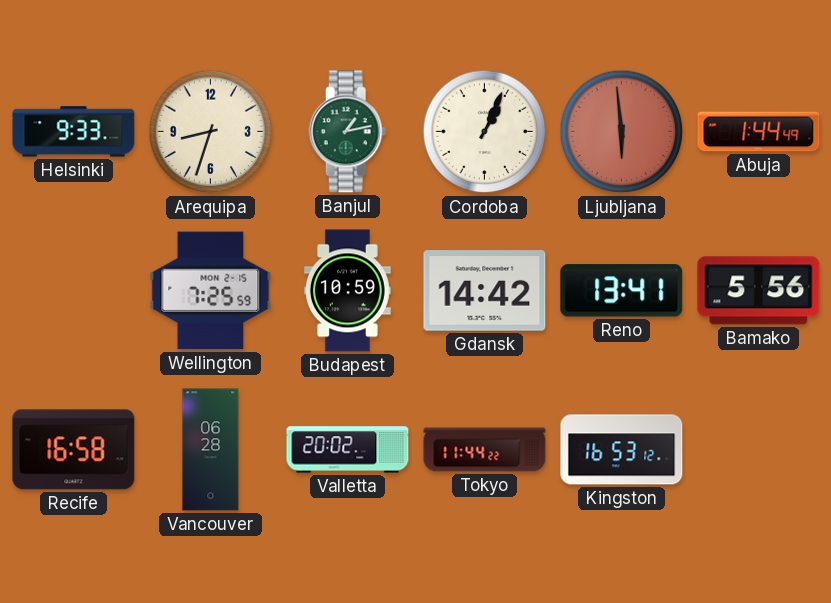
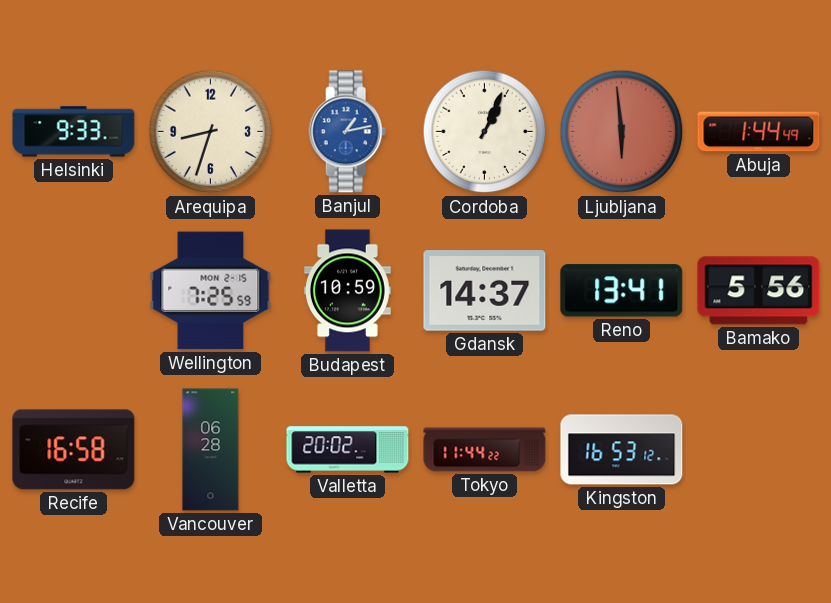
Banjul dial: green -> blue
Gdansk: 14:42 -> 14:37
